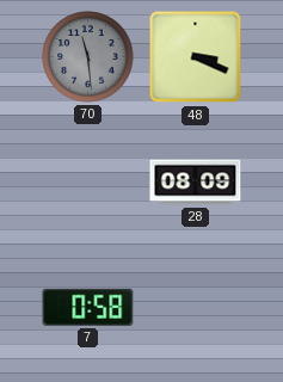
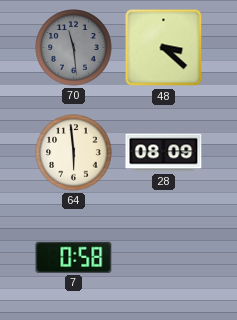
48: 3:19 -> 3:22
64: none -> 5:59
